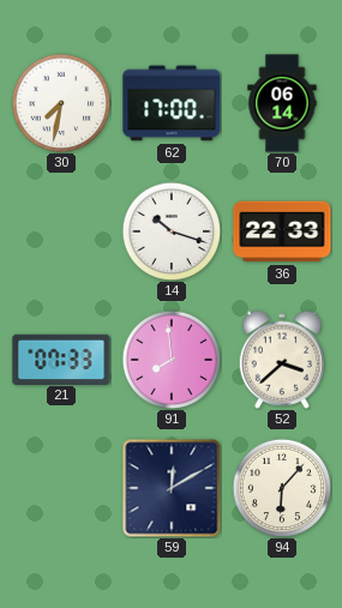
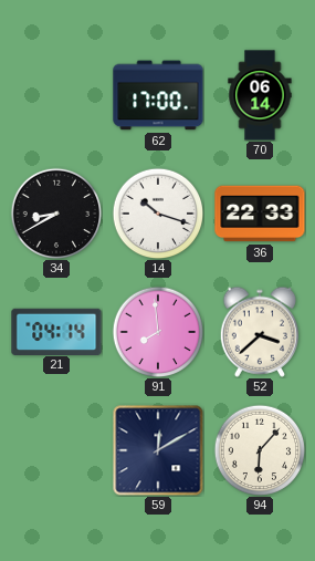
30: 7:32 -> none
34: none -> 8:40
21: 07:33 -> 04:14
